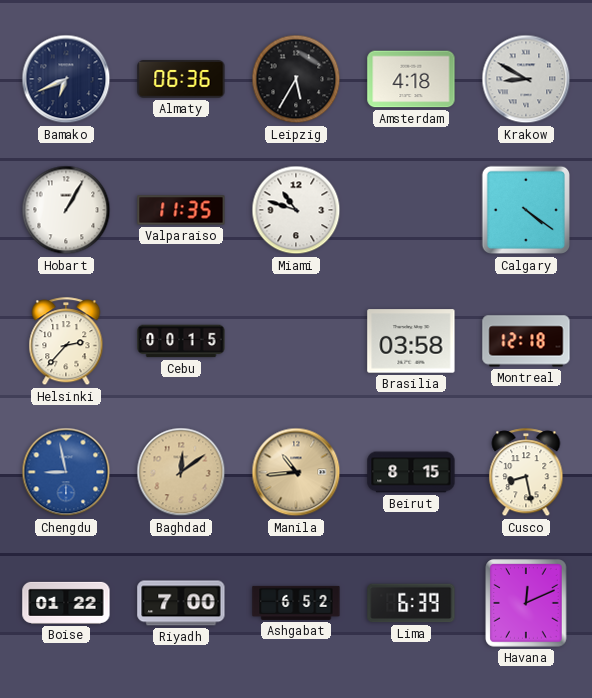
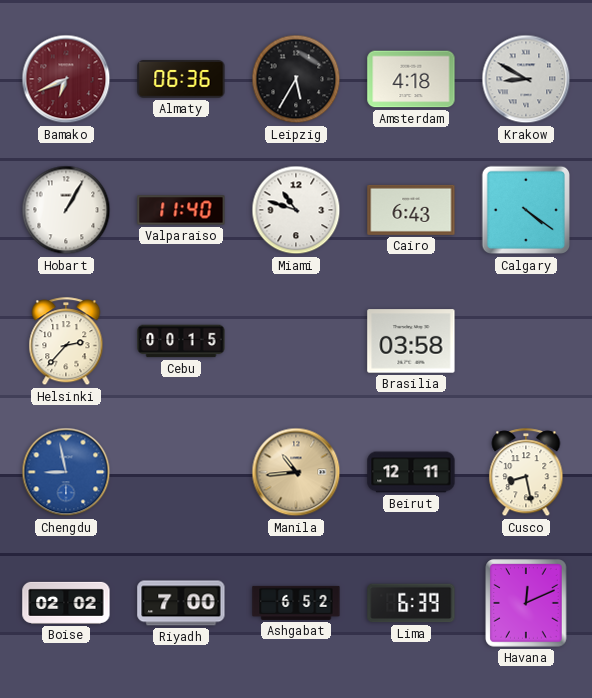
Bamako dial: navy -> burgundy
Valparaiso: 11:35 -> 11:40
Cairo: none -> 6:43
Montreal: 12:18 -> none
Baghdad: 12:09 -> none
Beirut: 8:15 -> 12:11
Boise: 01:22 -> 02:02
